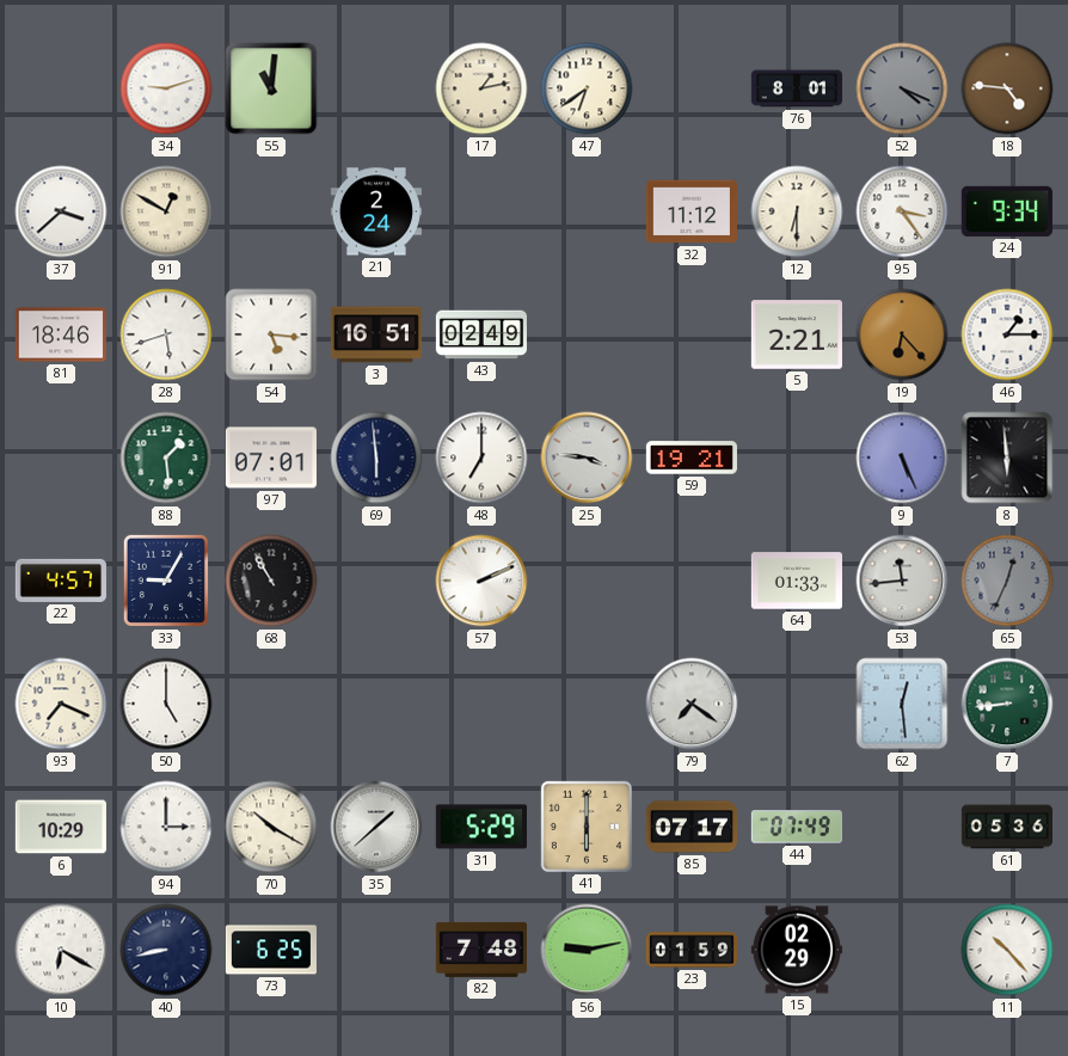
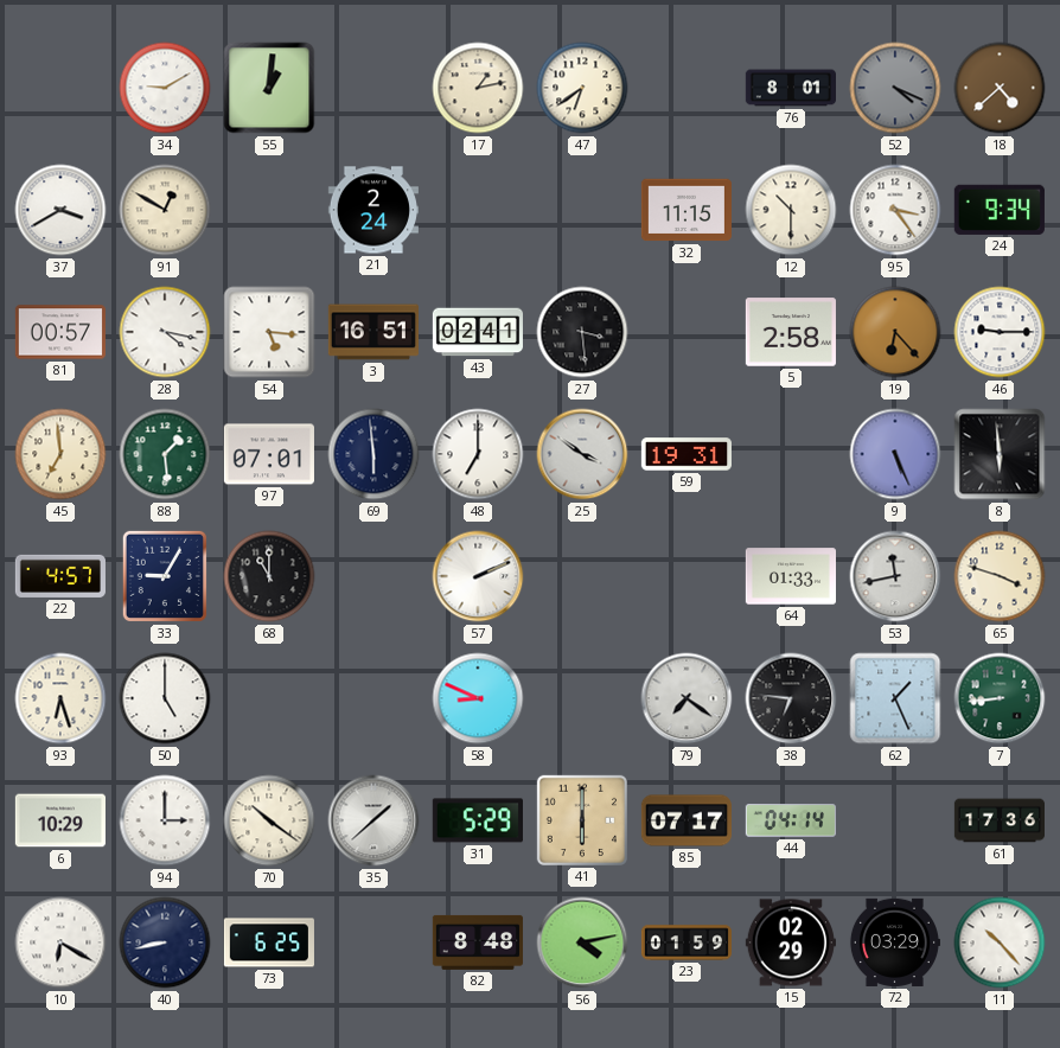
34: 9:12 -> 9:10
55: 11:01 -> 1:01
18: 4:46 -> 4:38
37: 3:38 -> 3:40
32: 11:12 -> 11:15
12: 6:30 -> 10:30
81: 18:46 -> 00:57
28: 5:42 -> 4:17
43: 02:49 -> 02:41
27: none -> 3:29
5: 2:21 -> 2:58
46: 1:15 -> 9:15
45: none -> 6:59
25: 3:46 -> 3:51
59: 19:21 -> 19:31
68: 10:55 -> 11:00
53: 11:44 -> 11:43
65: 12:34 -> 3:48
65 dial: grey -> cream
93: 7:19 -> 6:27
58: none -> 8:49
38: none -> 6:46
62: 12:29 -> 1:26
70: 10:20 -> 10:21
44: 07:49 -> 04:14
61: 05:36 -> 17:36
82: 7:48 -> 8:48
56: 9:13 -> 4:13
72: none -> 03:29
